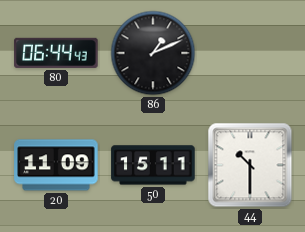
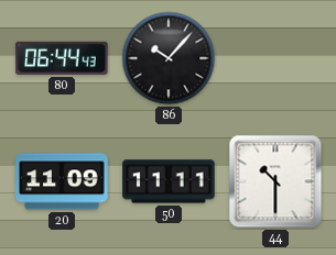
86: 1:11 -> 10:07
50: 15:11 -> 11:11
